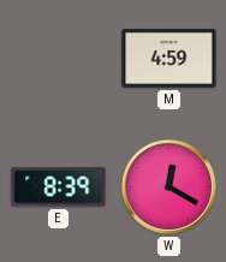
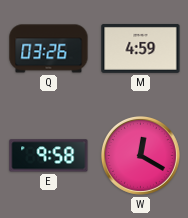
Q: none -> 03:26
E: 8:39 -> 9:58
